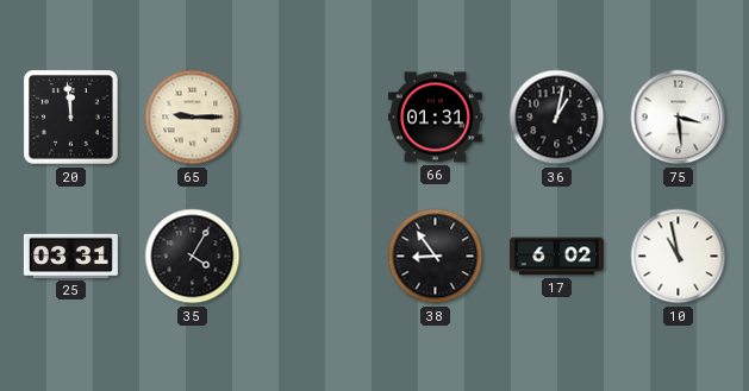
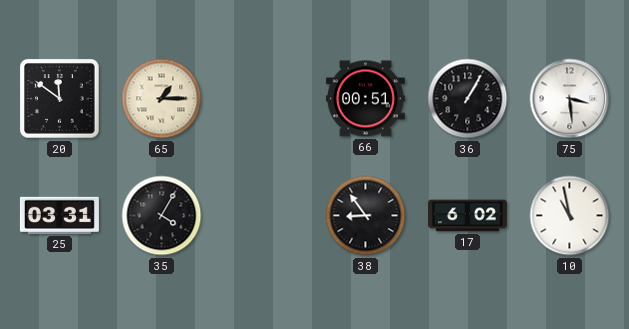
20: 11:59 -> 11:51
65: 9:15 -> 1:15
66: 01:31 -> 00:51
36: 1:02 -> 1:05
